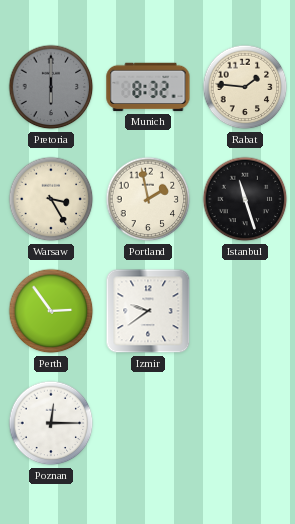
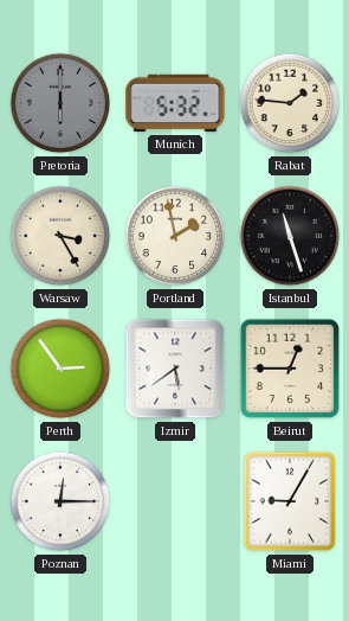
Munich: 8:32 -> 5:32
Izmir: 9:39 -> 5:39
Beirut: none -> 12:45
Miami: none -> 9:05
